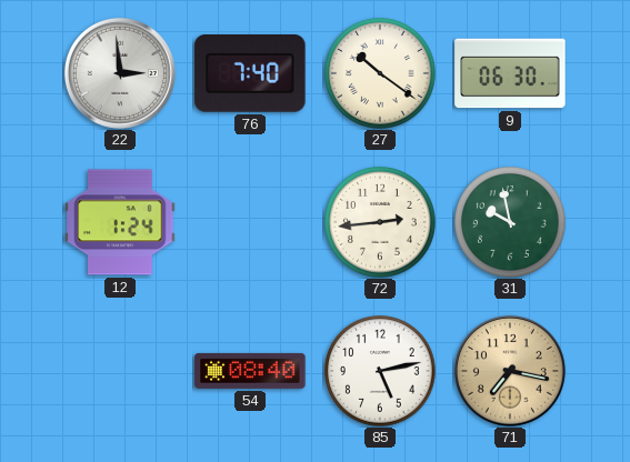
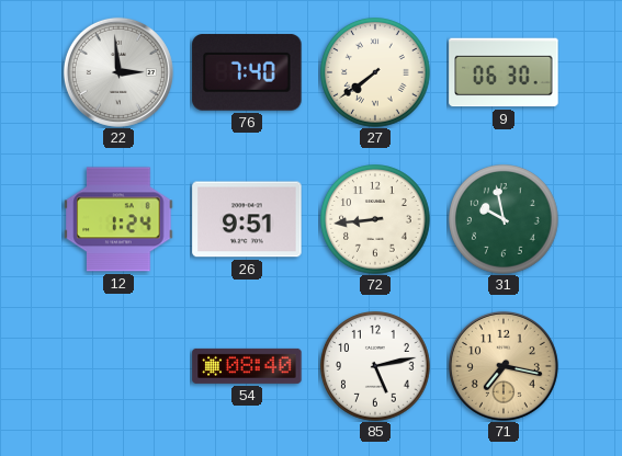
27: 10:21 -> 7:39
26: none -> 9:51
72: 2:44 -> 8:44
